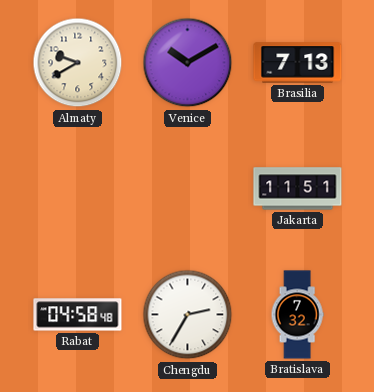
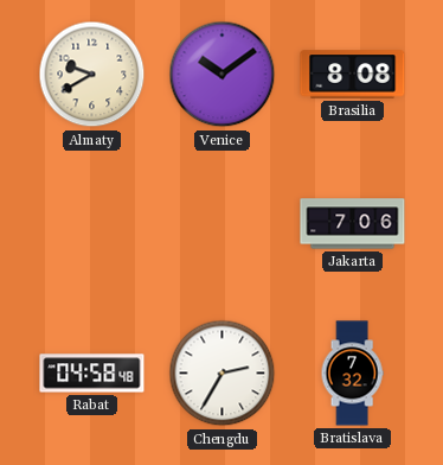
Venice: 10:10 -> 10:09
Brasilia: 7:13 -> 8:08
Jakarta: 11:51 -> 7:06
